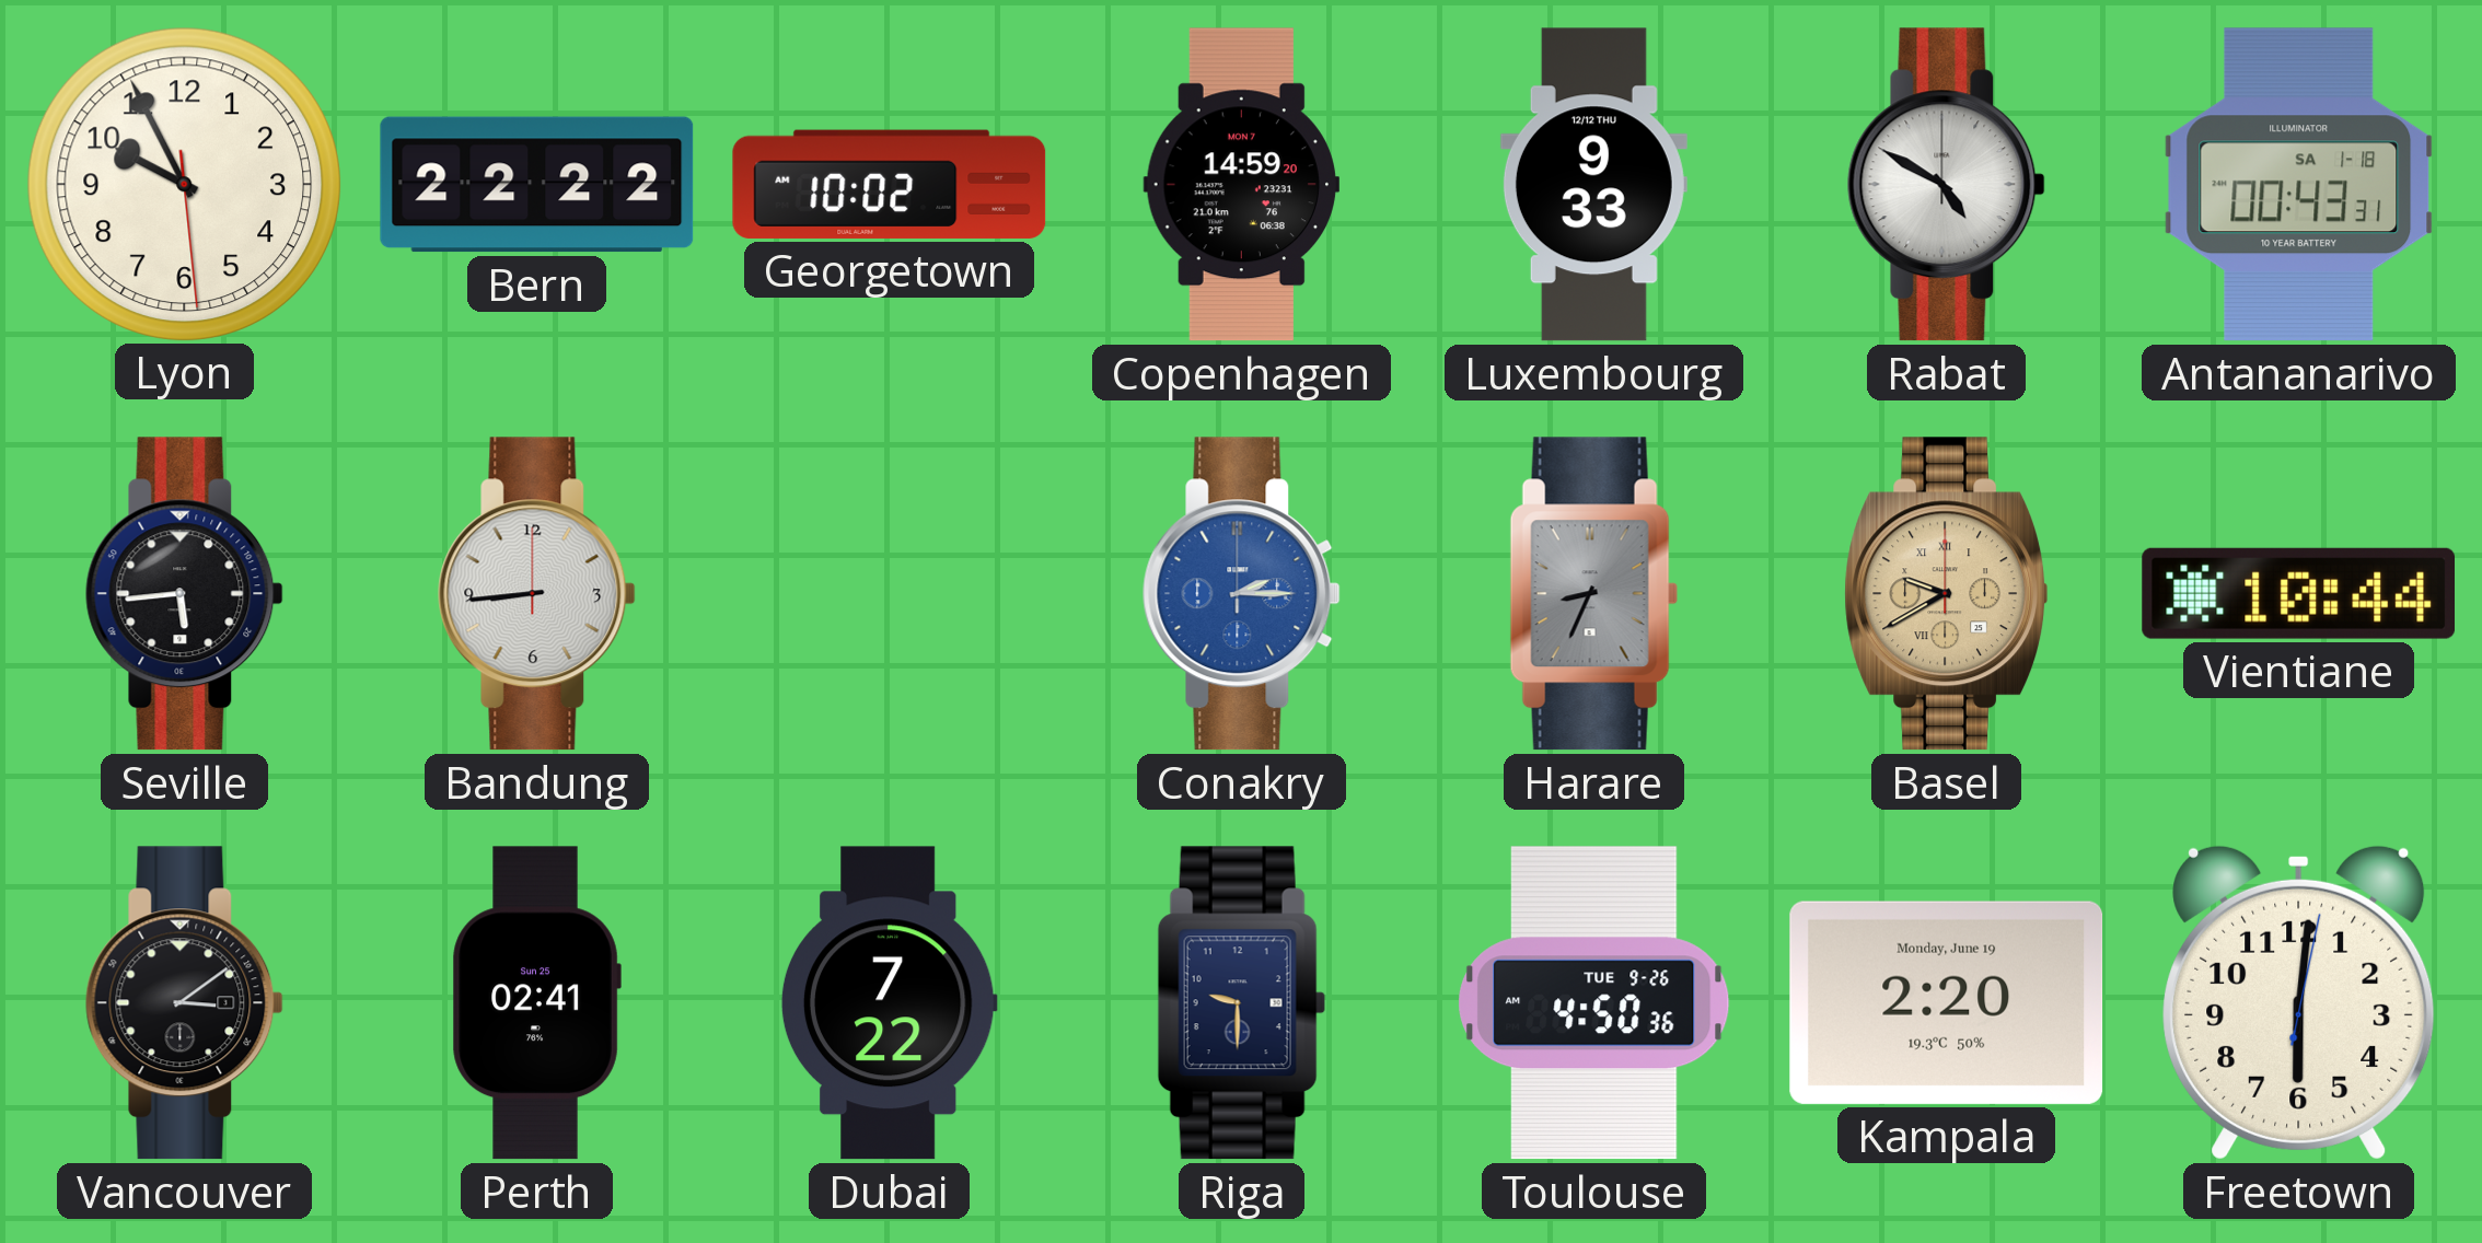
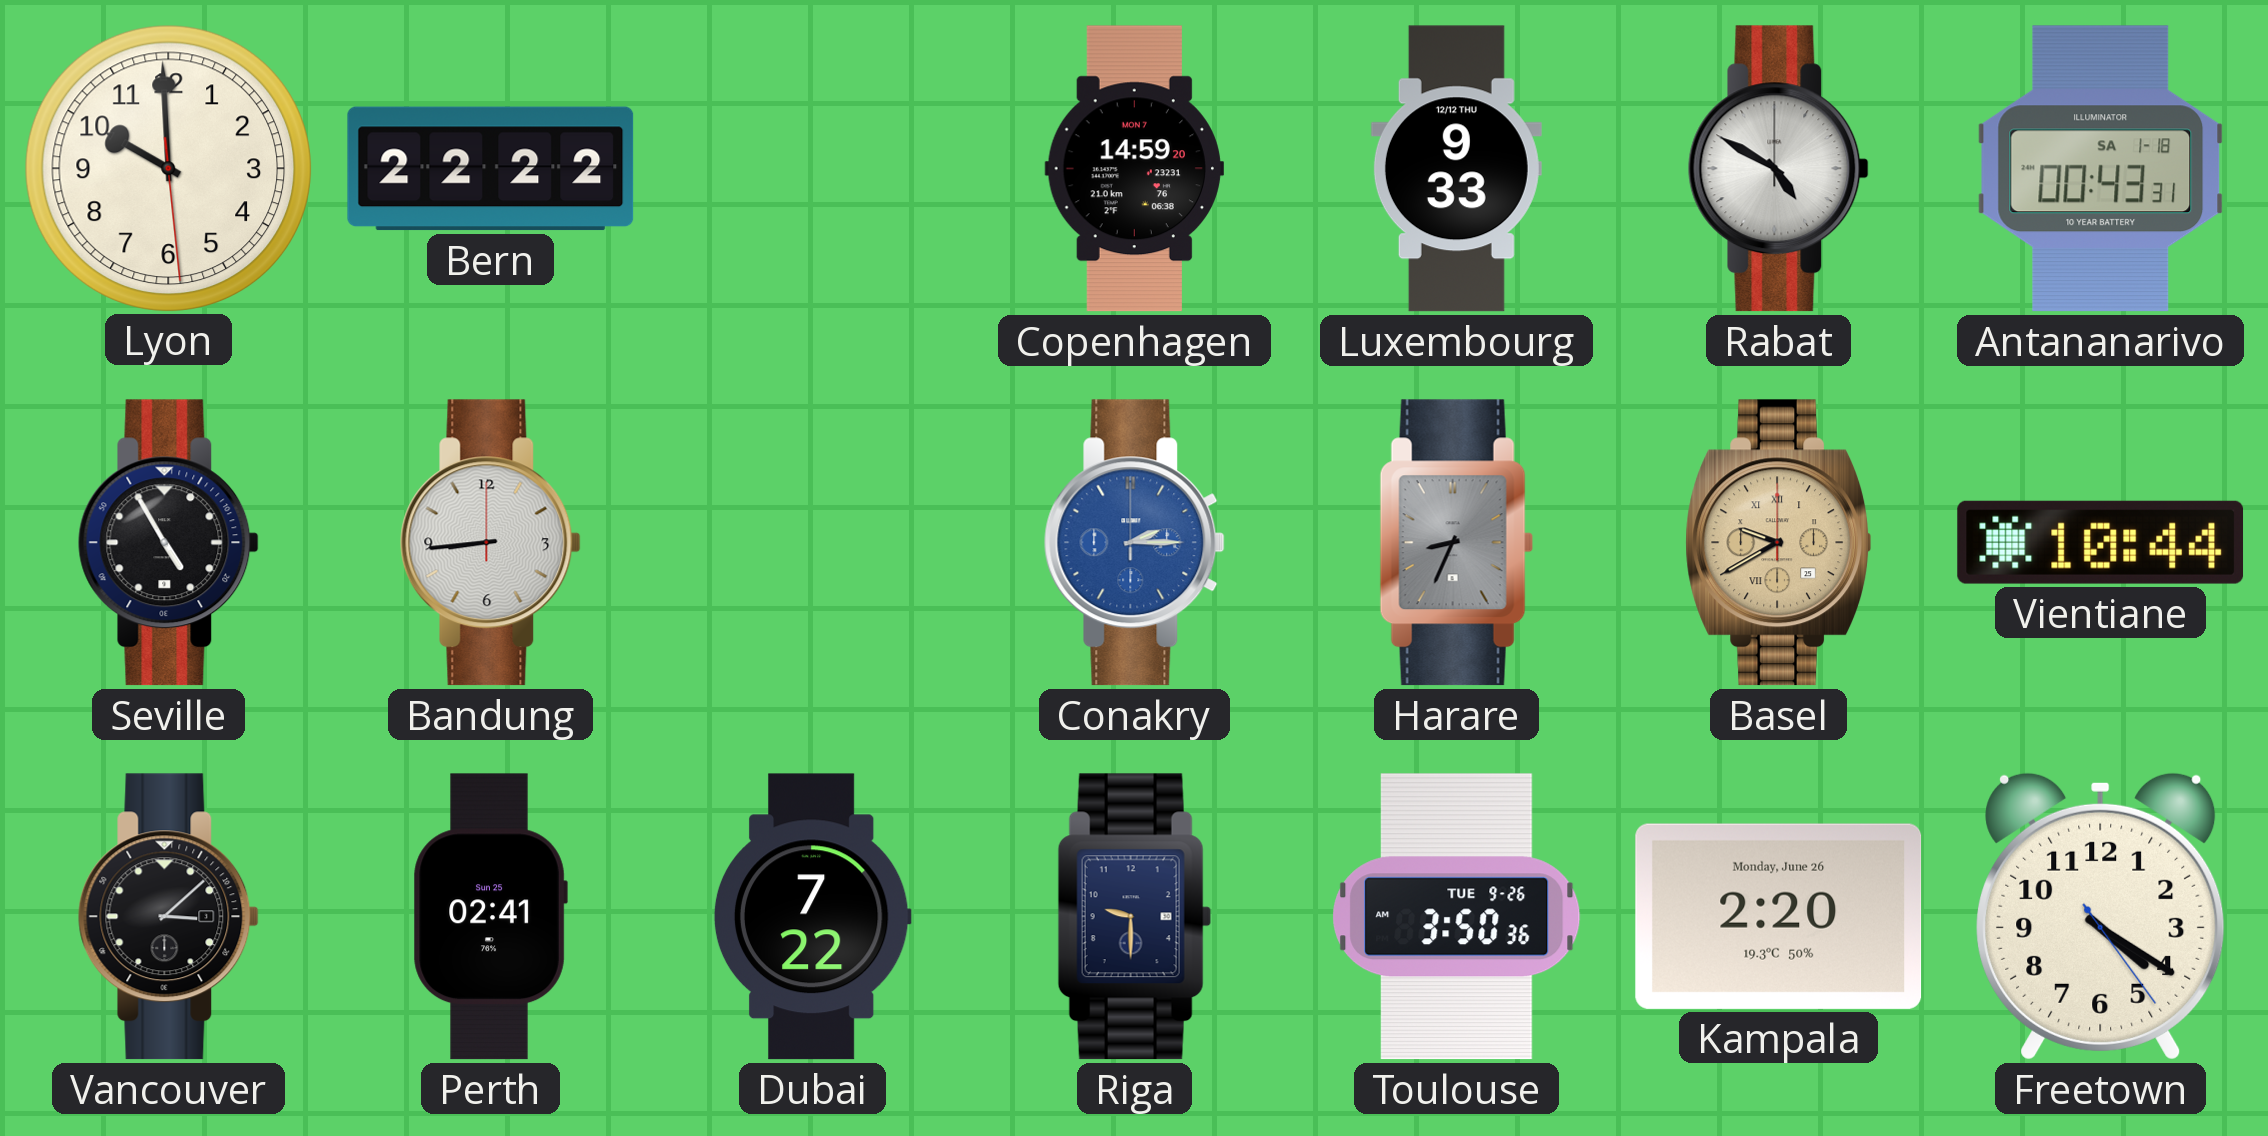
Lyon: 9:55 -> 9:59
Georgetown: 10:02 -> none
Seville: 5:44 -> 4:55
Vancouver: 3:09 -> 3:08
Toulouse: 4:50 -> 3:50
Kampala date: Monday, June 19 -> Monday, June 26
Freetown: 6:01 -> 4:20
